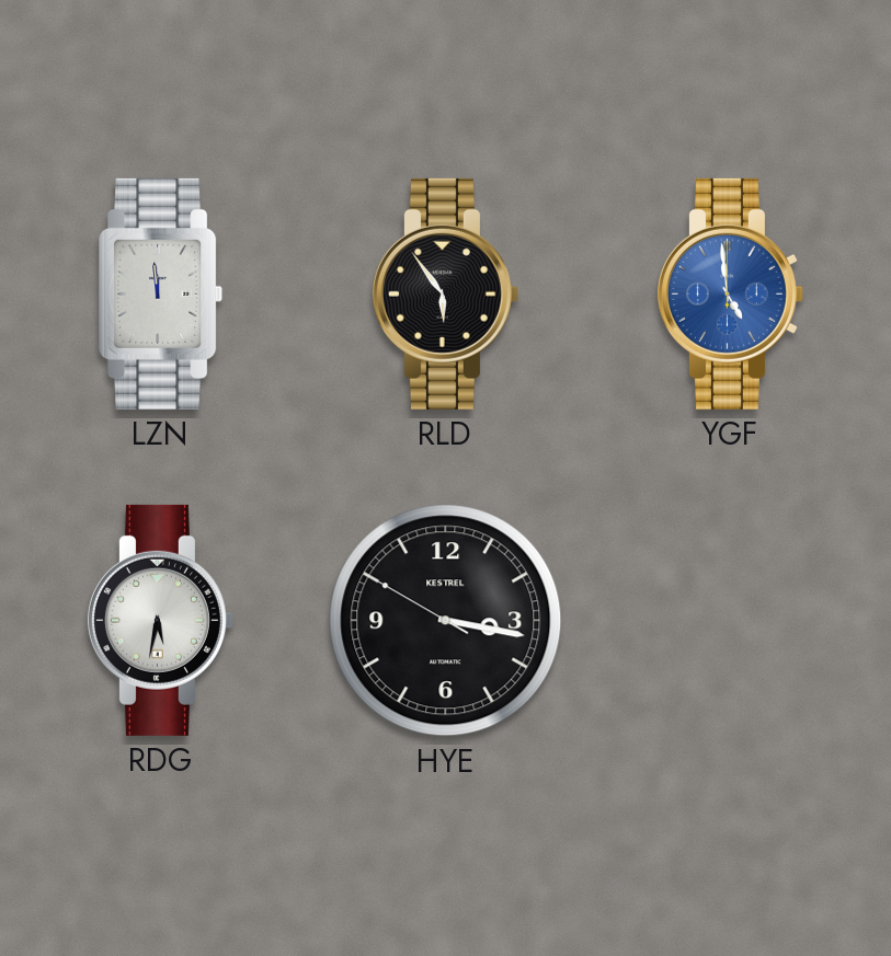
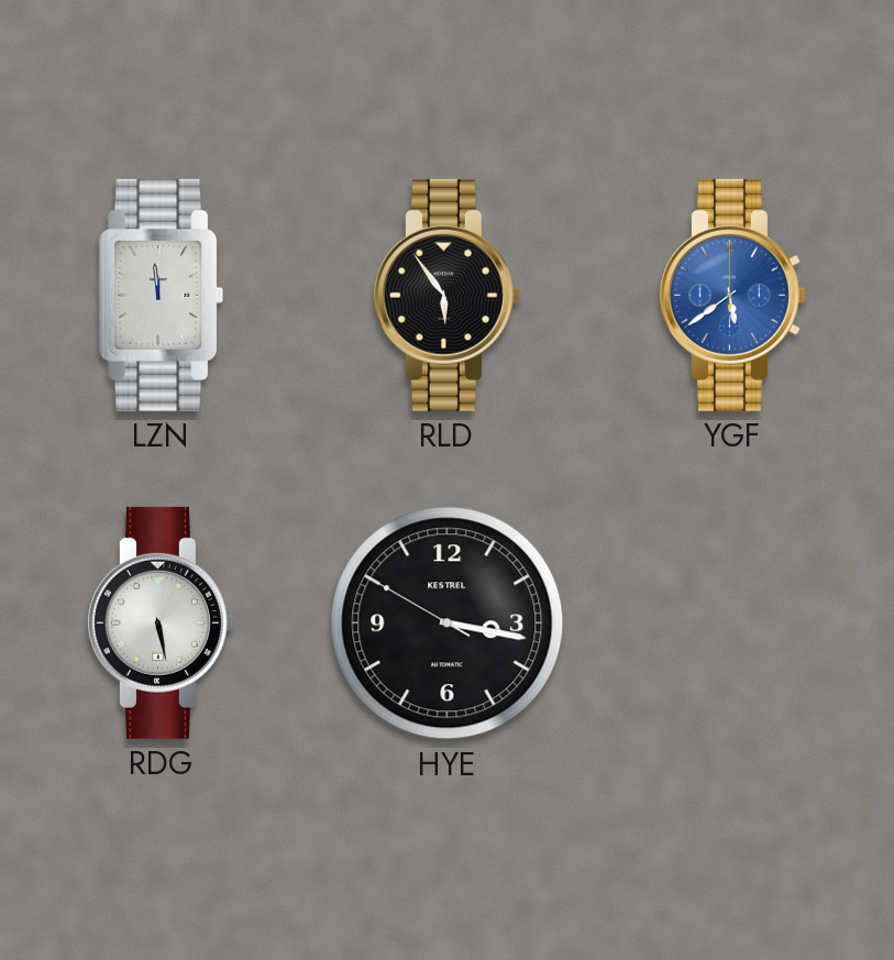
YGF: 4:59 -> 5:39
RDG: 5:32 -> 5:28
